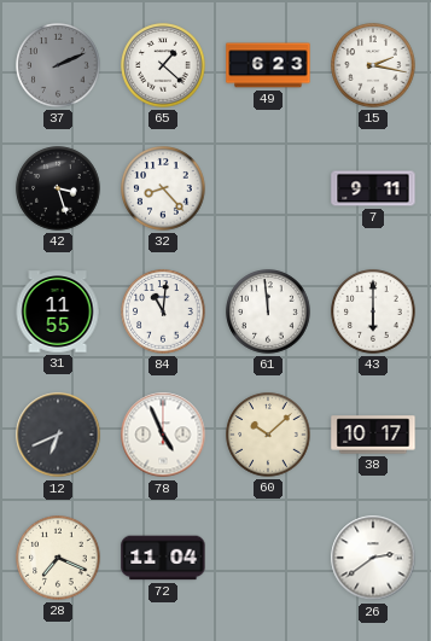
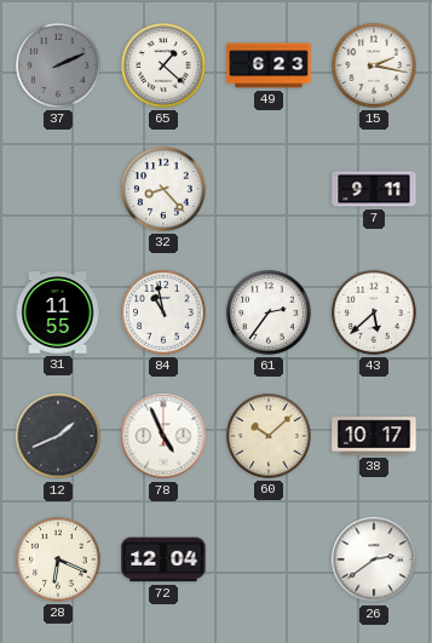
42: 3:27 -> none
84: 11:01 -> 10:58
61: 11:59 -> 2:36
43: 6:00 -> 5:38
12: 6:41 -> 1:41
28: 7:19 -> 6:19
72: 11:04 -> 12:04
